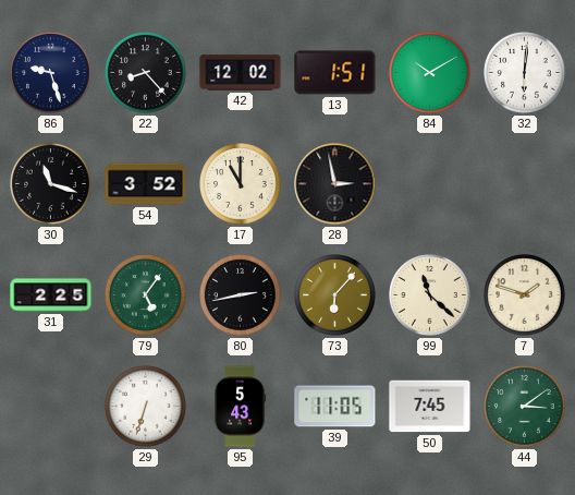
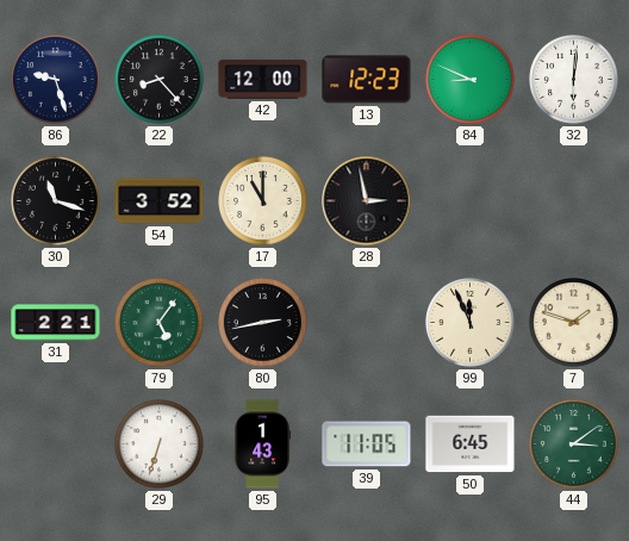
42: 12:02 -> 12:00
13: 1:51 -> 12:23
84: 10:10 -> 8:49
31: 2:25 -> 2:21
73: 6:07 -> none
99: 11:22 -> 11:56
95: 5:43 -> 1:43
50: 7:45 -> 6:45
